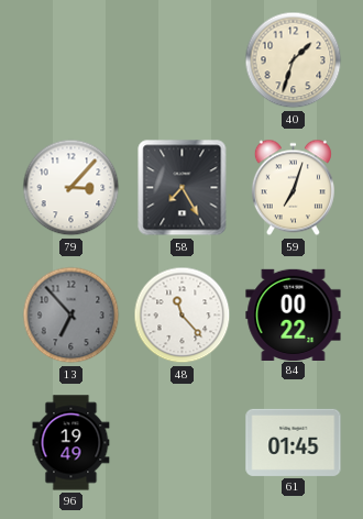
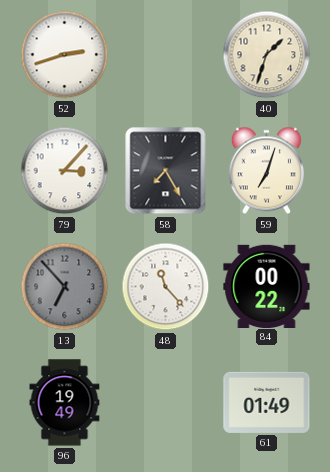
52: none -> 2:42
61: 01:45 -> 01:49
